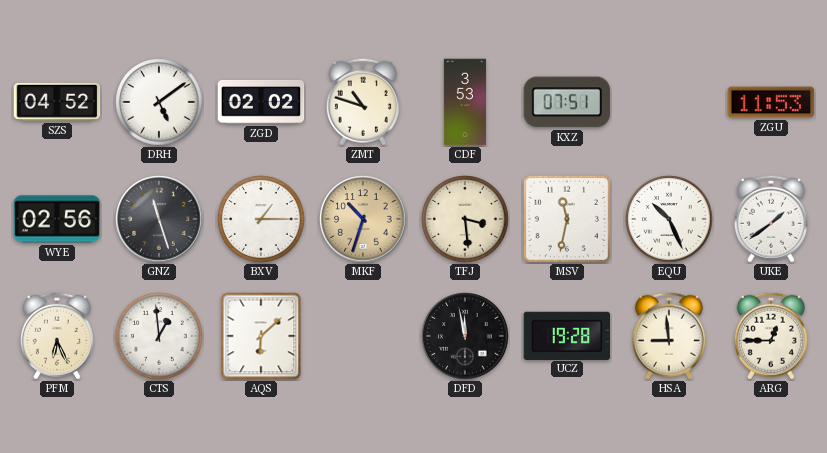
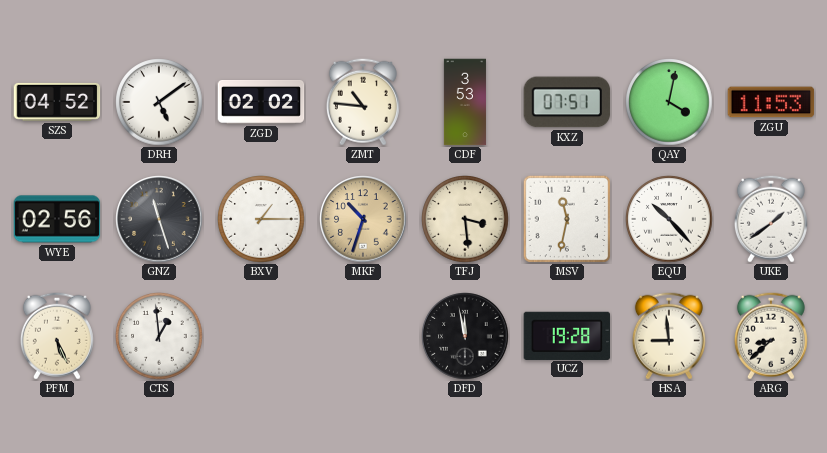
ZMT: 10:48 -> 10:46
QAY: none -> 4:02
EQU: 10:26 -> 10:23
PFM: 6:26 -> 5:26
AQS: 6:08 -> none
ARG: 12:45 -> 8:38
